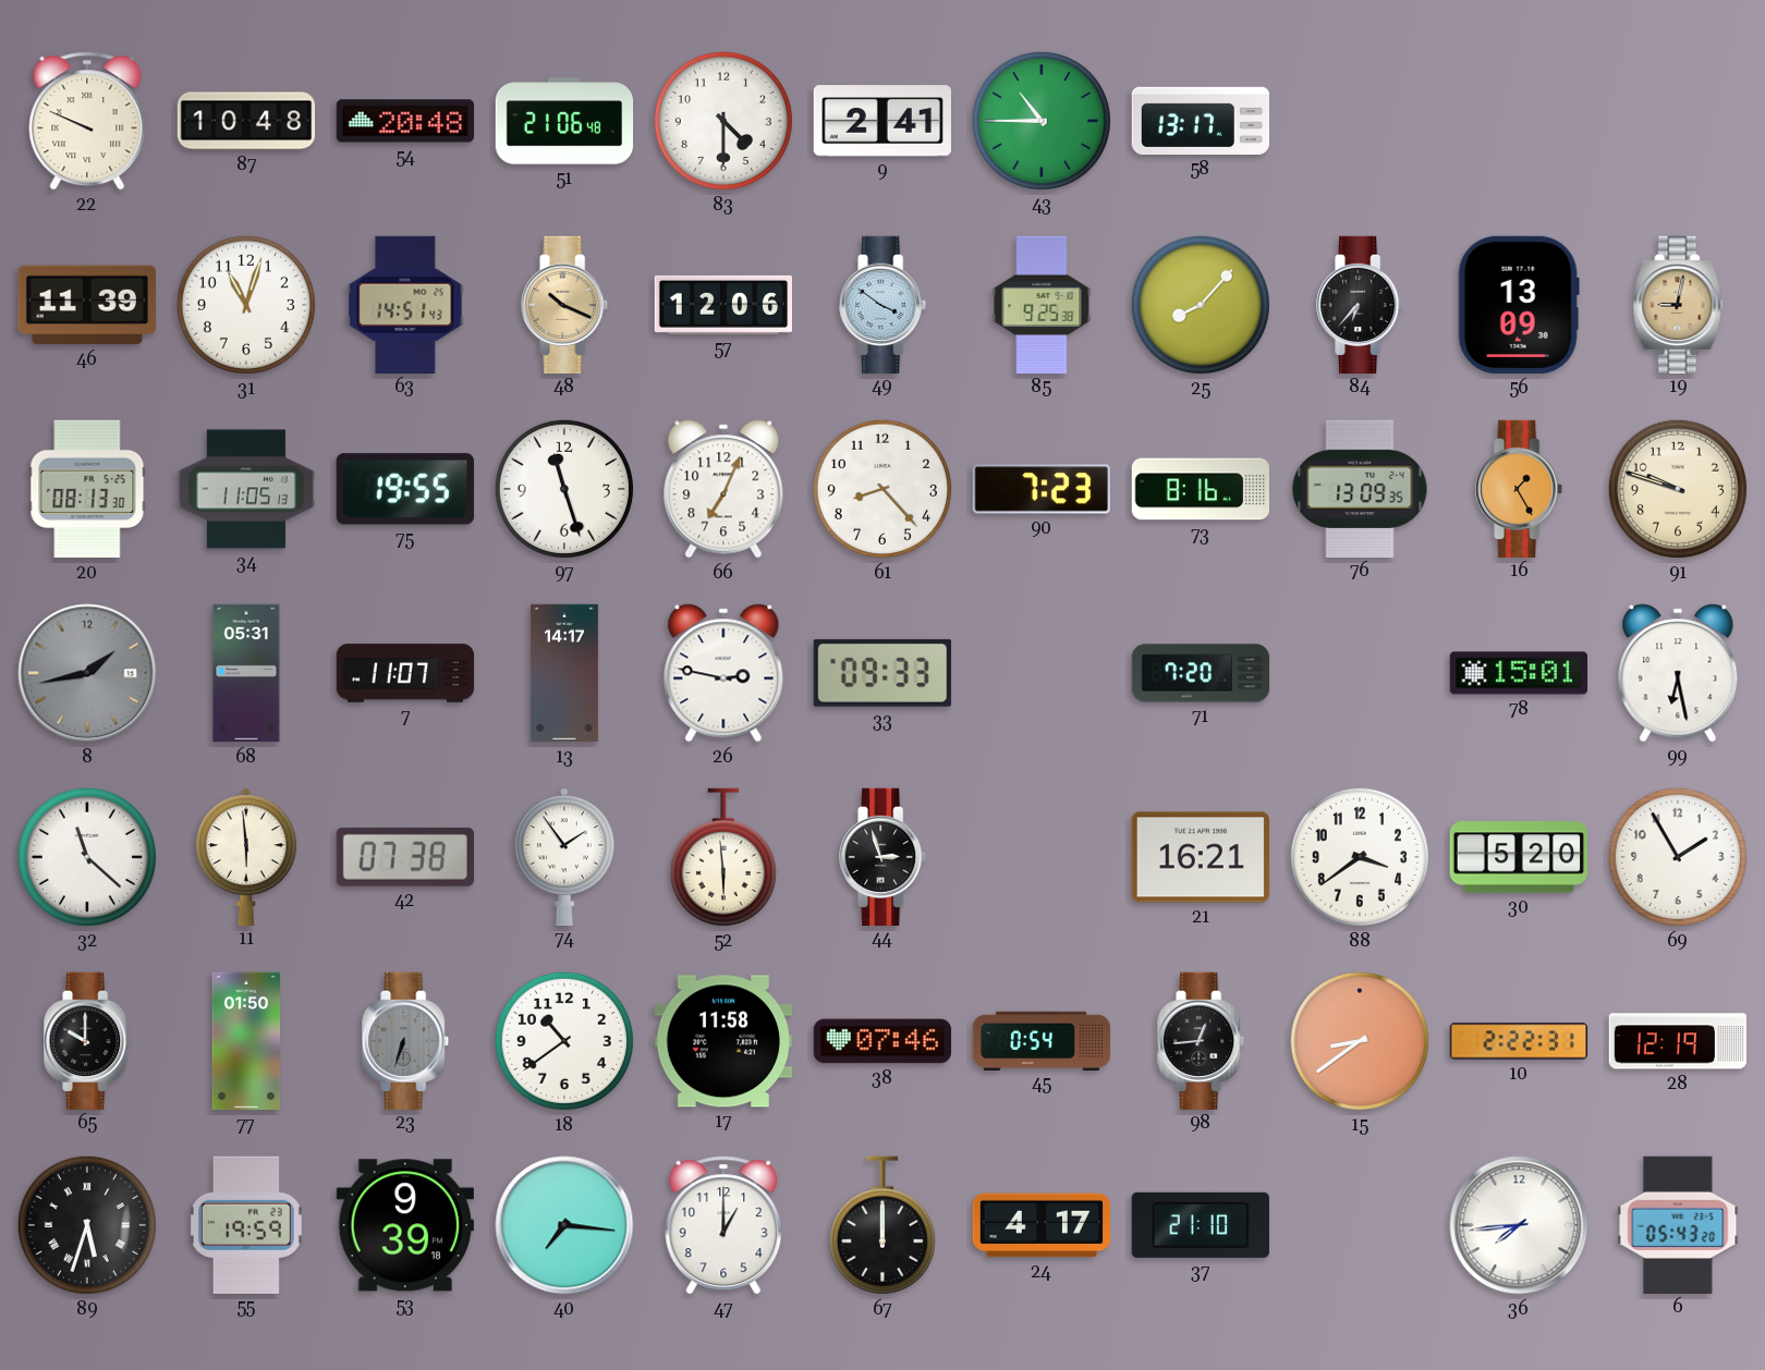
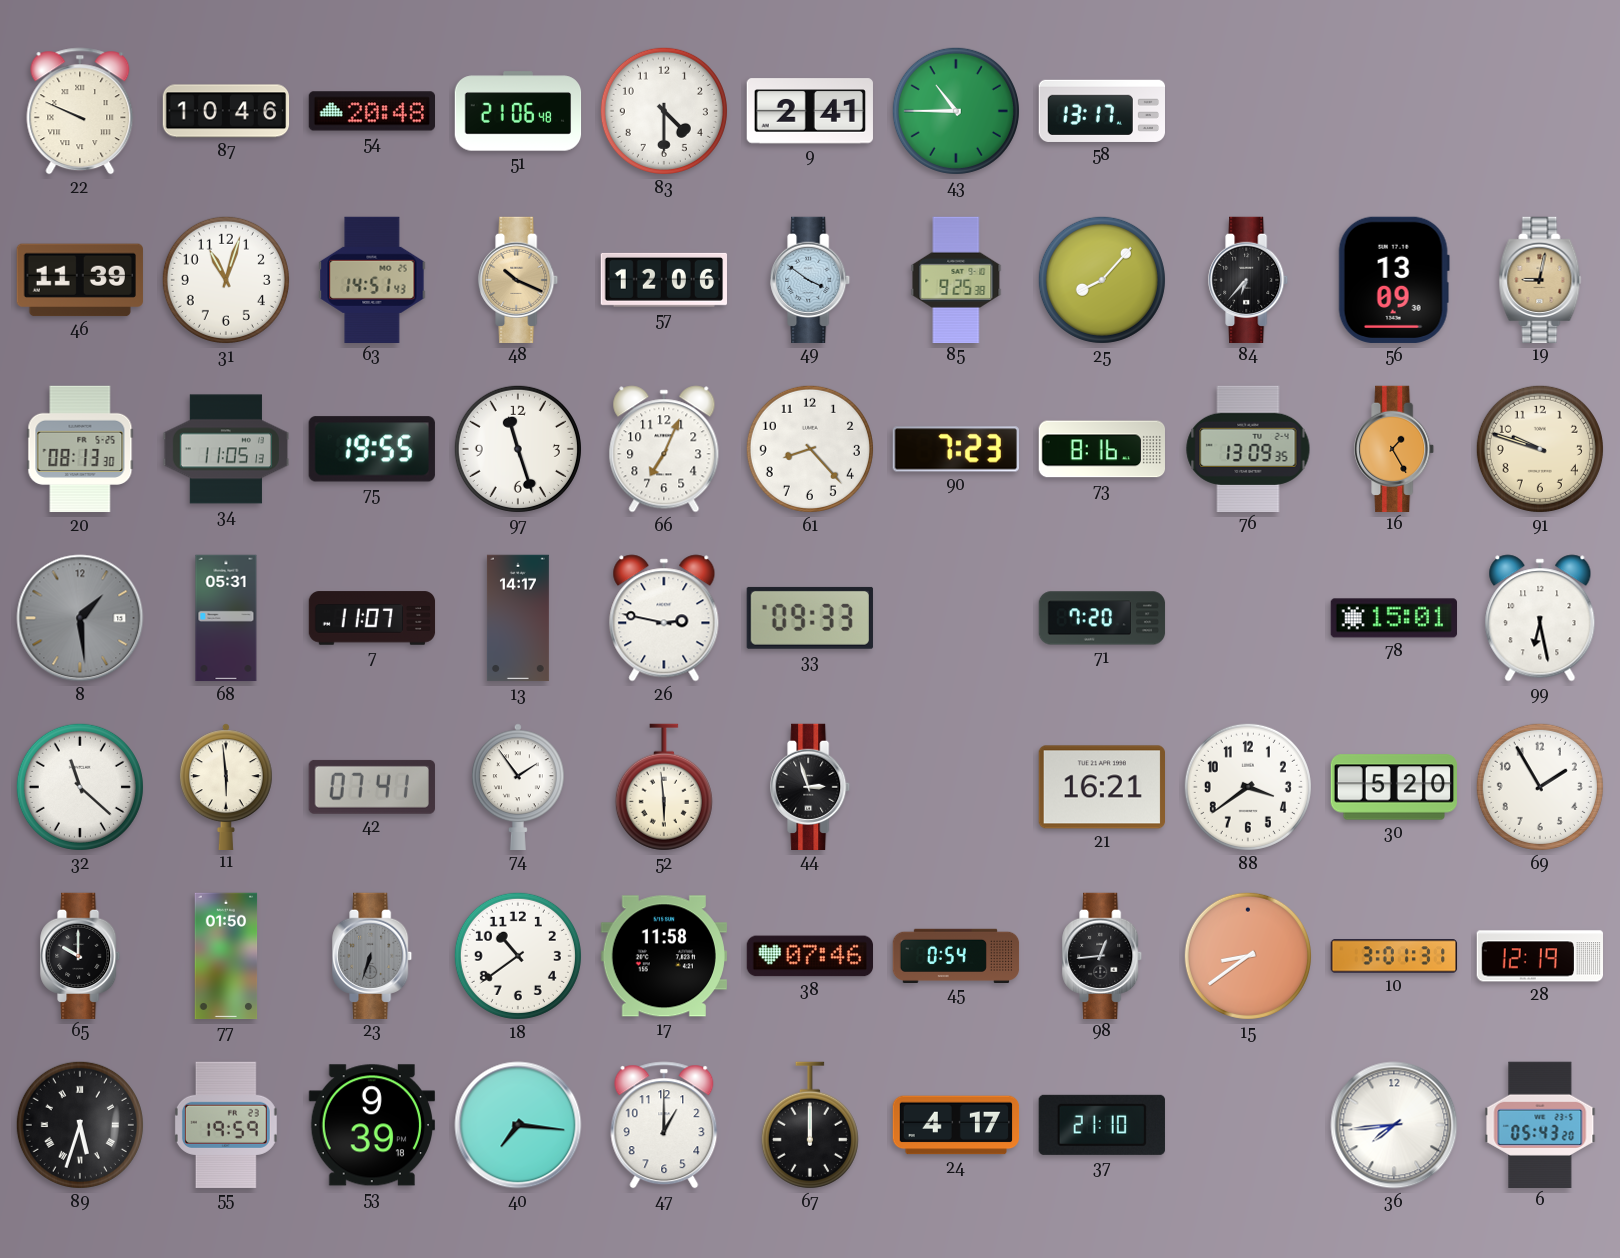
87: 10:48 -> 10:46
8: 1:43 -> 1:29
42: 07:38 -> 07:41
10: 2:22 -> 3:01
